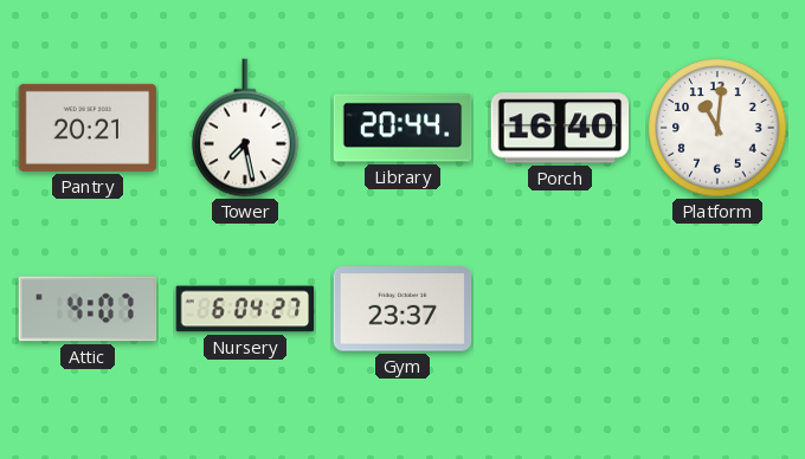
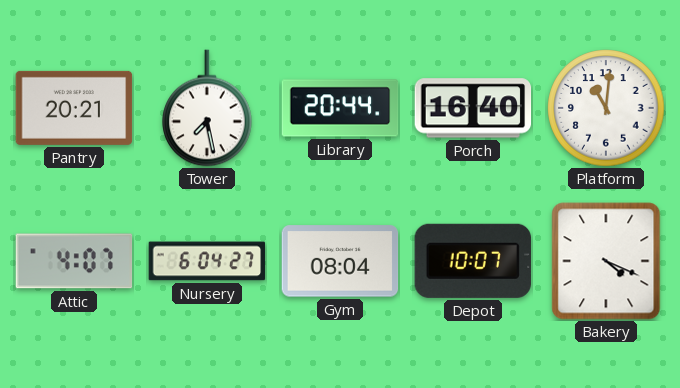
Gym: 23:37 -> 08:04
Depot: none -> 10:07
Bakery: none -> 4:19
